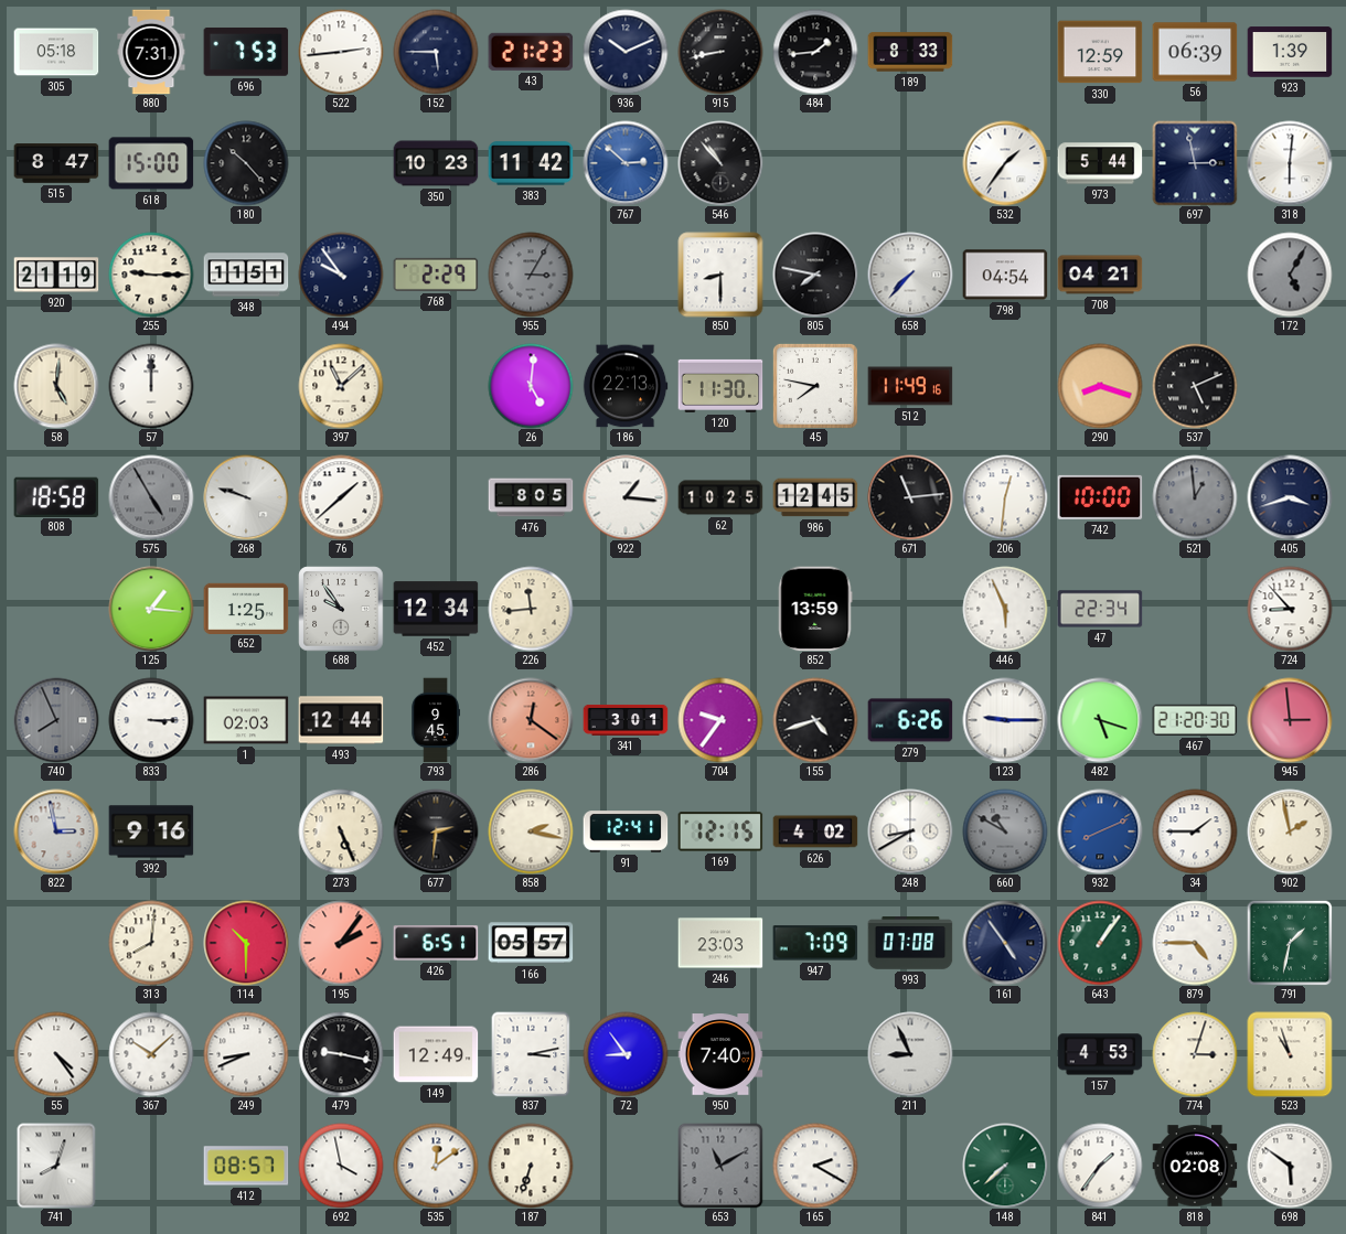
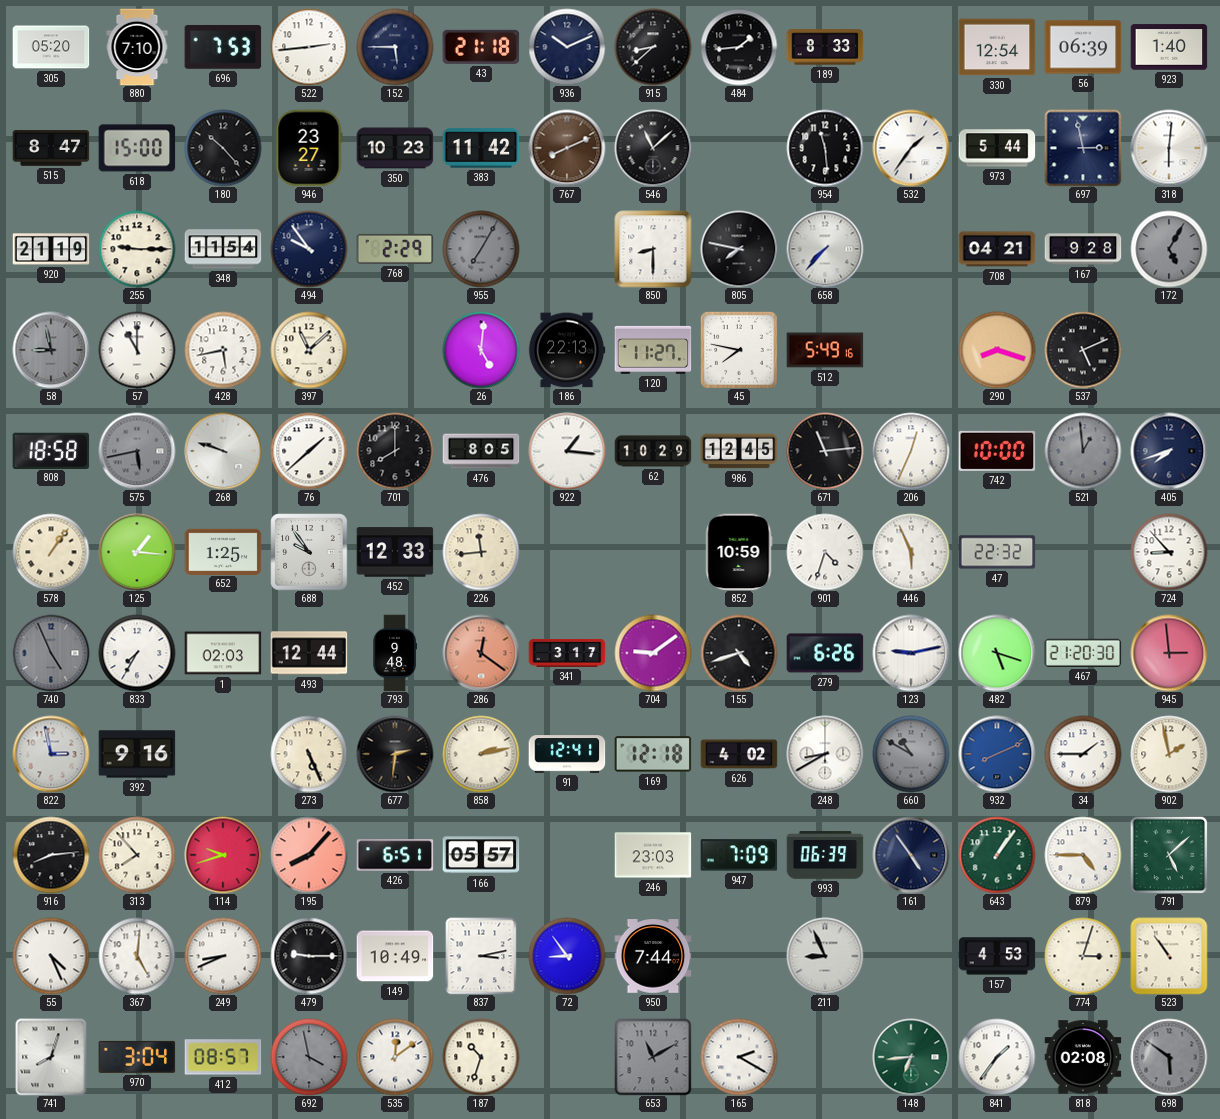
305: 05:18 -> 05:20
880: 7:31 -> 7:10
43: 21:23 -> 21:18
915: 8:43 -> 8:38
330: 12:59 -> 12:54
923: 1:39 -> 1:40
946: none -> 23:27
767: 2:52 -> 8:11
767 dial: blue -> brown
546: 10:53 -> 11:08
954: none -> 11:29
348: 11:51 -> 11:54
955: 3:05 -> 7:05
798: 04:54 -> none
167: none -> 9:28
58: 5:01 -> 8:58
58 dial: cream -> grey
57: 12:00 -> 11:00
428: none -> 5:43
120: 11:30 -> 11:27
512: 11:49 -> 5:49
575: 4:55 -> 5:43
701: none -> 8:00
62: 10:25 -> 10:29
206: 12:31 -> 12:34
405: 3:42 -> 7:42
578: none -> 1:06
452: 12:34 -> 12:33
852: 13:59 -> 10:59
901: none -> 4:33
47: 22:34 -> 22:32
740: 7:56 -> 4:56
833: 3:15 -> 7:35
793: 9:45 -> 9:48
341: 3:01 -> 3:17
704: 9:36 -> 9:09
123: 9:15 -> 9:13
858: 2:17 -> 2:13
169: 12:15 -> 12:18
916: none -> 8:14
313: 8:01 -> 7:53
114: 10:30 -> 9:42
195: 2:06 -> 8:07
993: 07:08 -> 06:39
791: 1:32 -> 5:08
55: 4:24 -> 4:26
367: 10:08 -> 5:01
479: 9:17 -> 9:15
149: 12:49 -> 10:49
950: 7:40 -> 7:44
523: 10:57 -> 10:54
970: none -> 3:04
692 dial: white -> grey
187: 6:33 -> 10:33
148: 7:38 -> 6:44
698 dial: white -> grey
